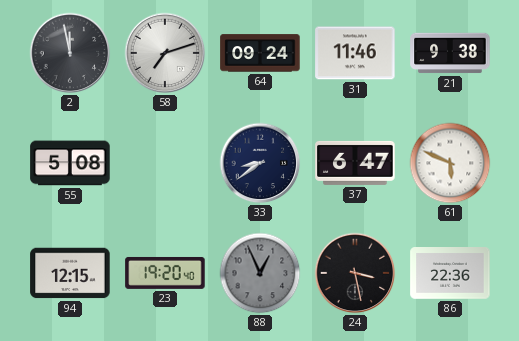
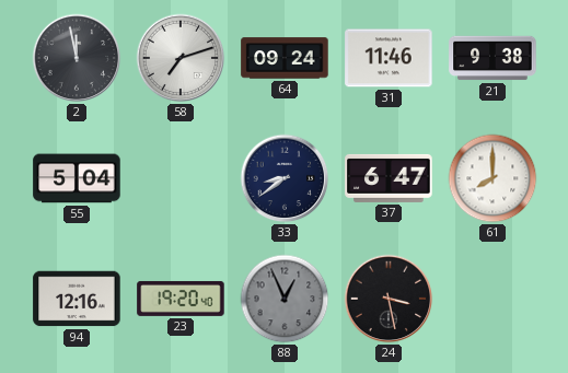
55: 5:08 -> 5:04
61: 5:49 -> 8:00
94: 12:15 -> 12:16
86: 22:36 -> none
